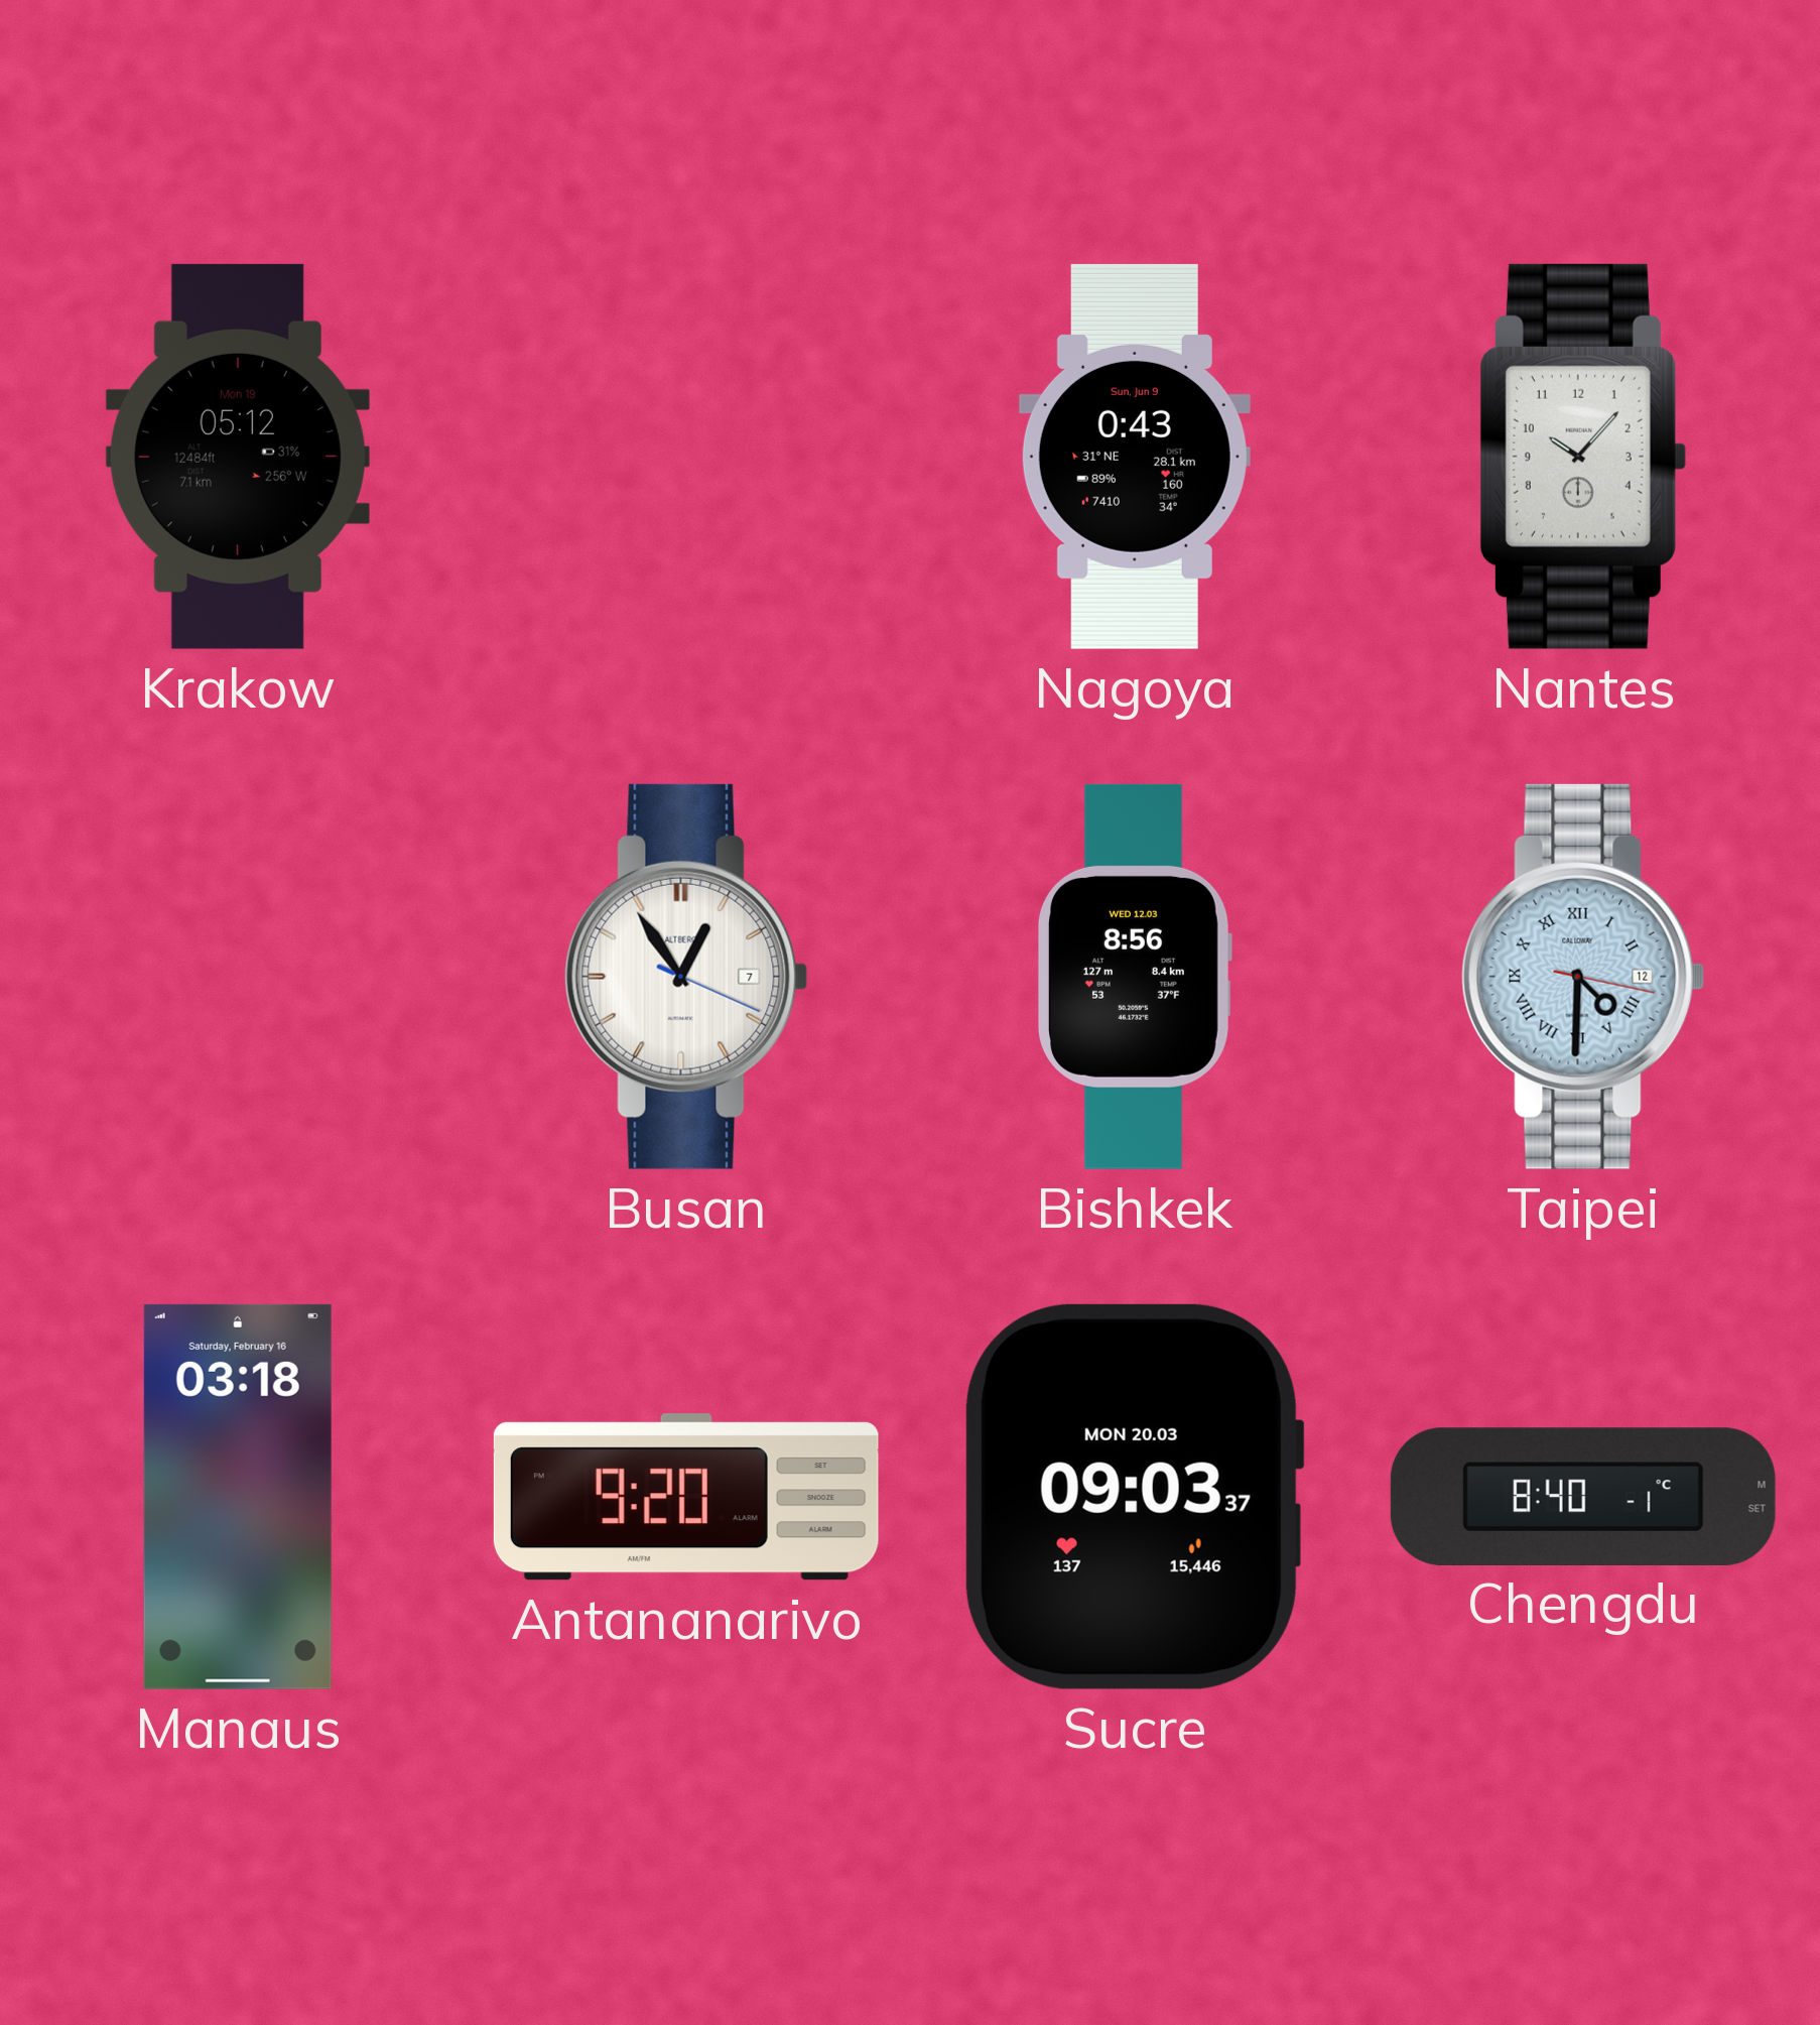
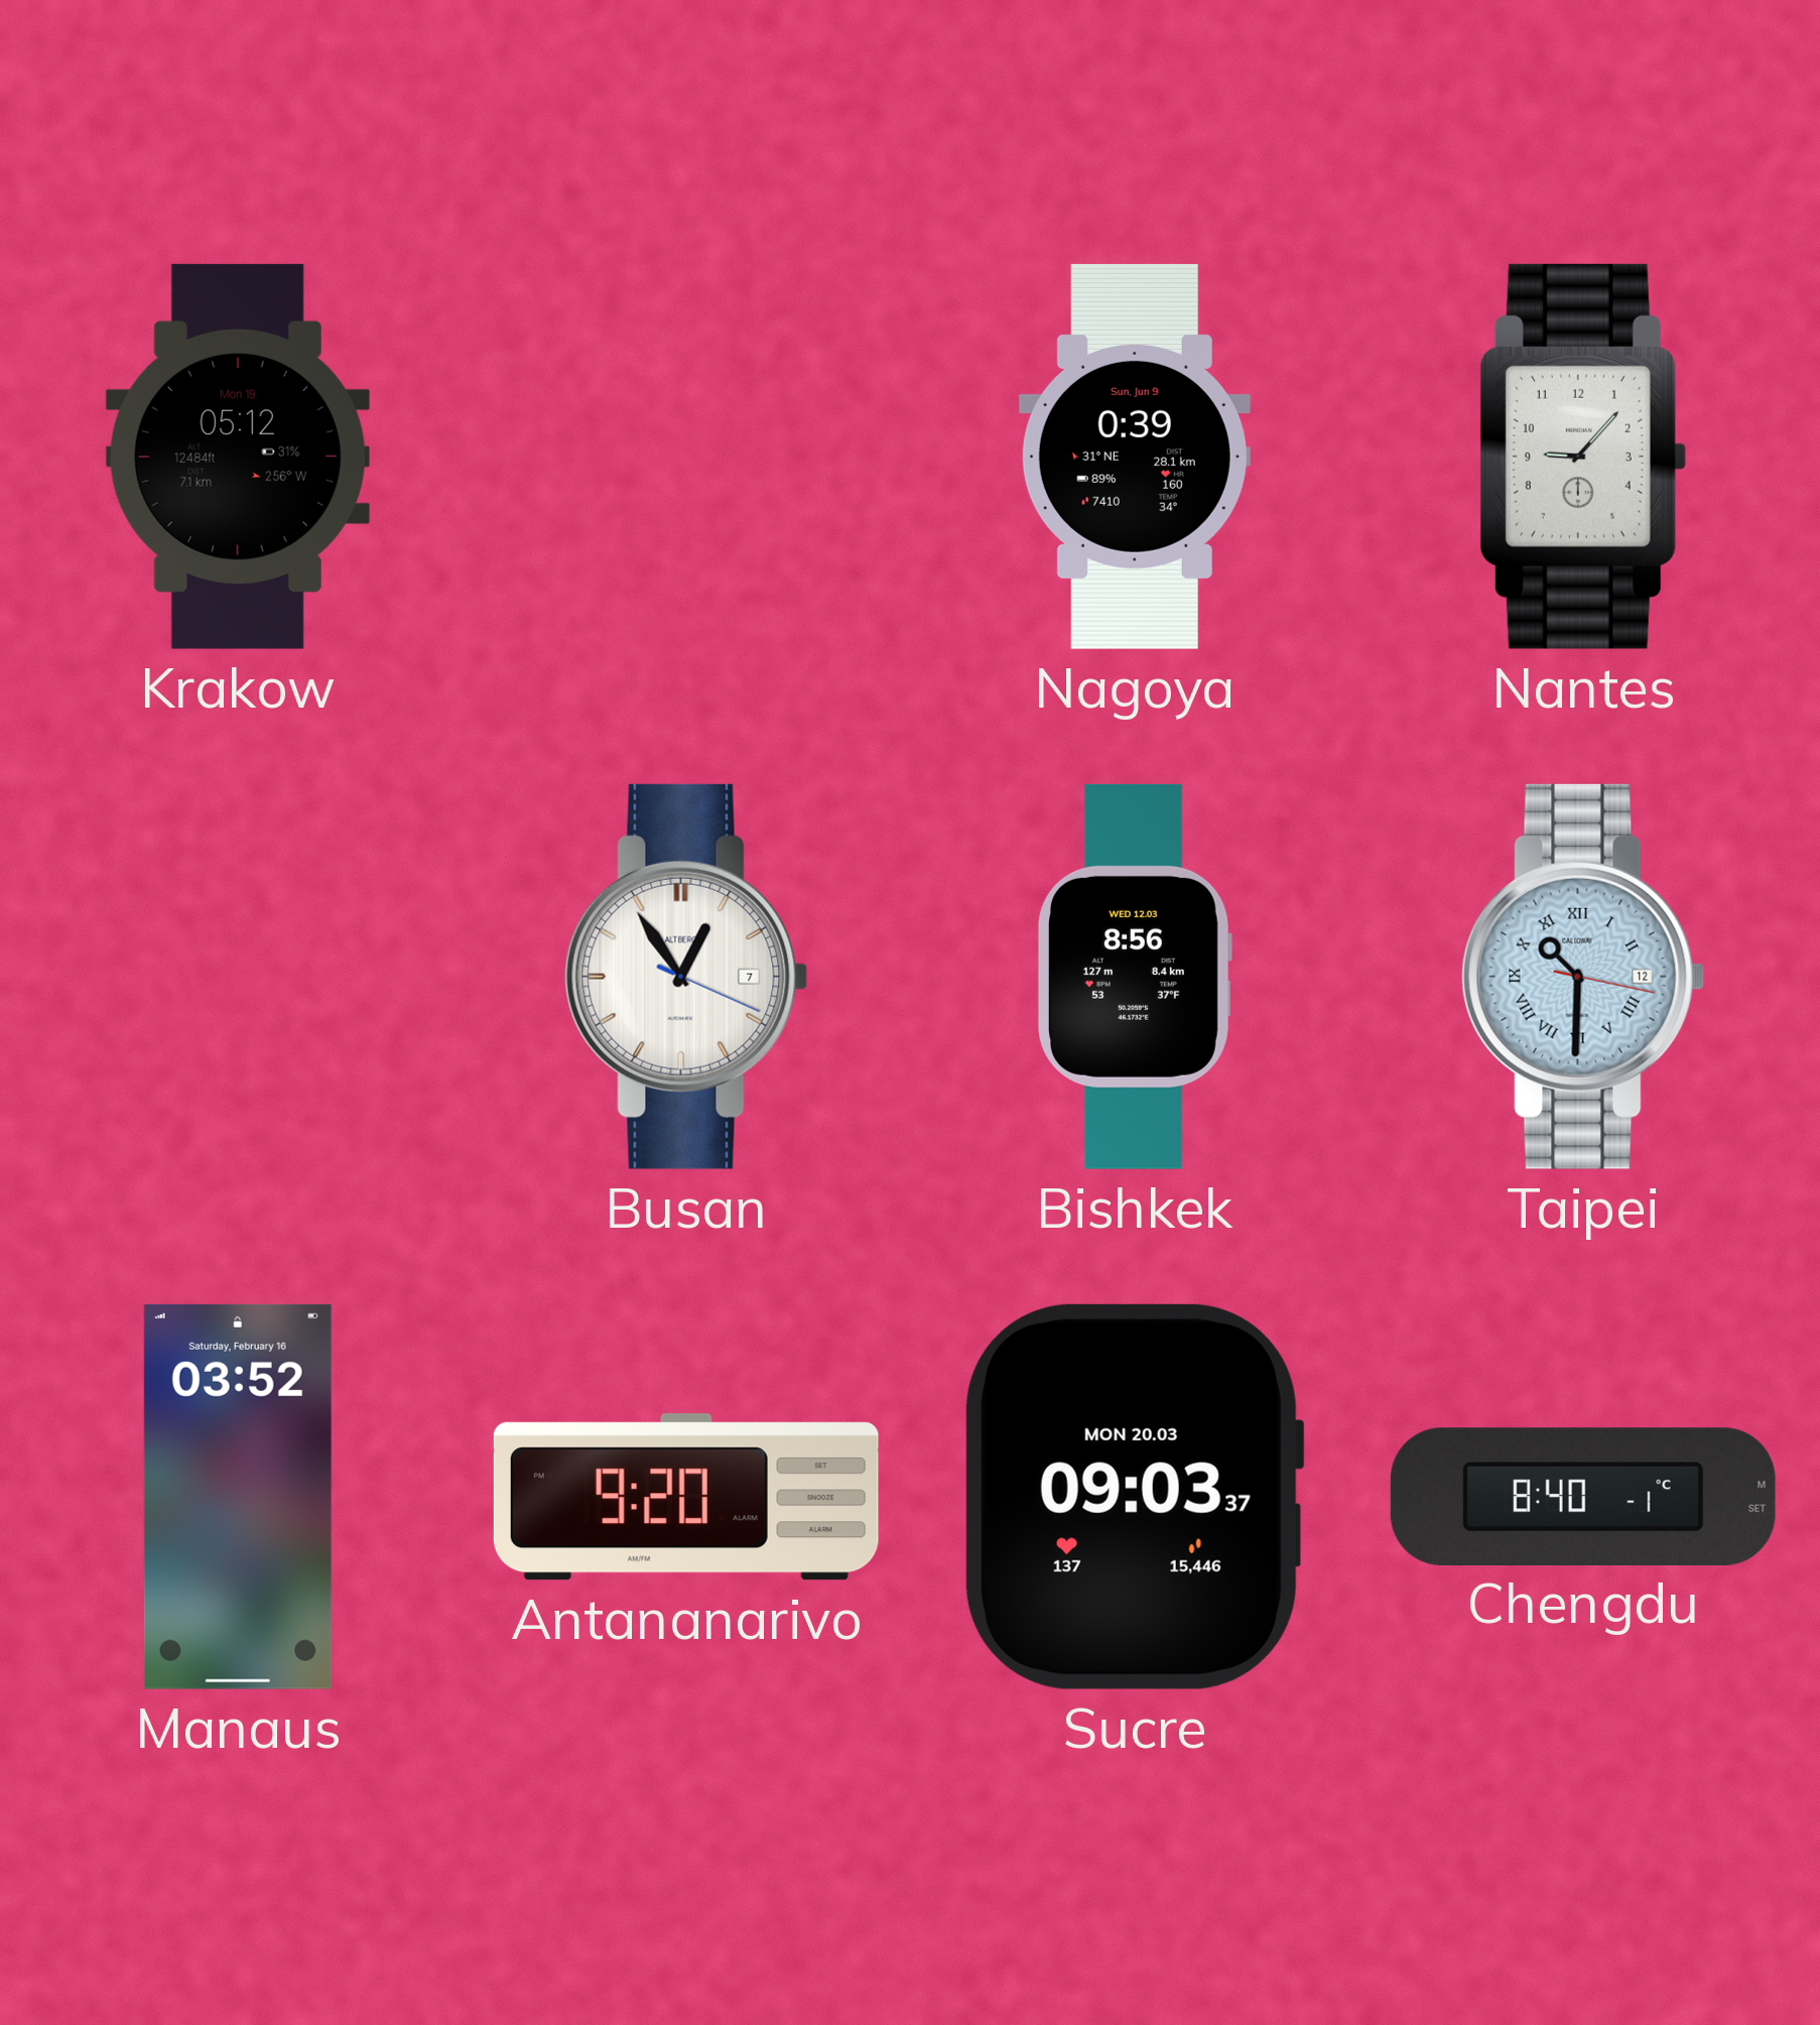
Nagoya: 0:43 -> 0:39
Nantes: 10:07 -> 9:07
Taipei: 4:30 -> 10:30
Manaus: 03:18 -> 03:52
